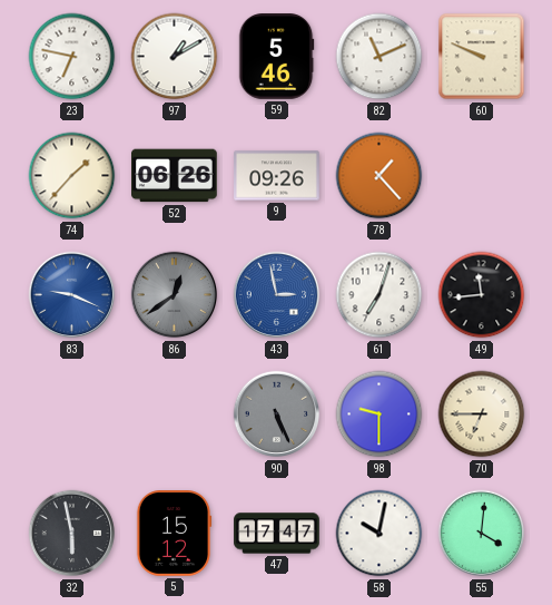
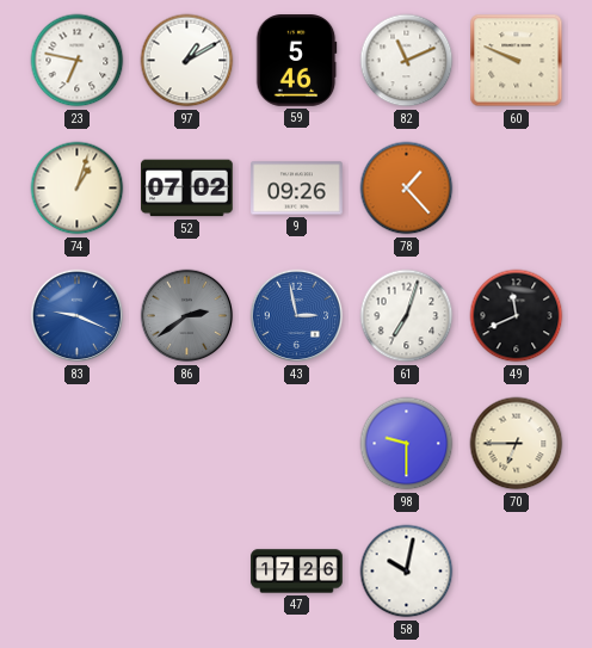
74: 1:37 -> 1:03
52: 06:26 -> 07:02
86: 12:39 -> 2:39
49: 11:44 -> 11:41
90: 5:26 -> none
32: 5:58 -> none
5: 15:12 -> none
47: 17:47 -> 17:26
55: 4:01 -> none
